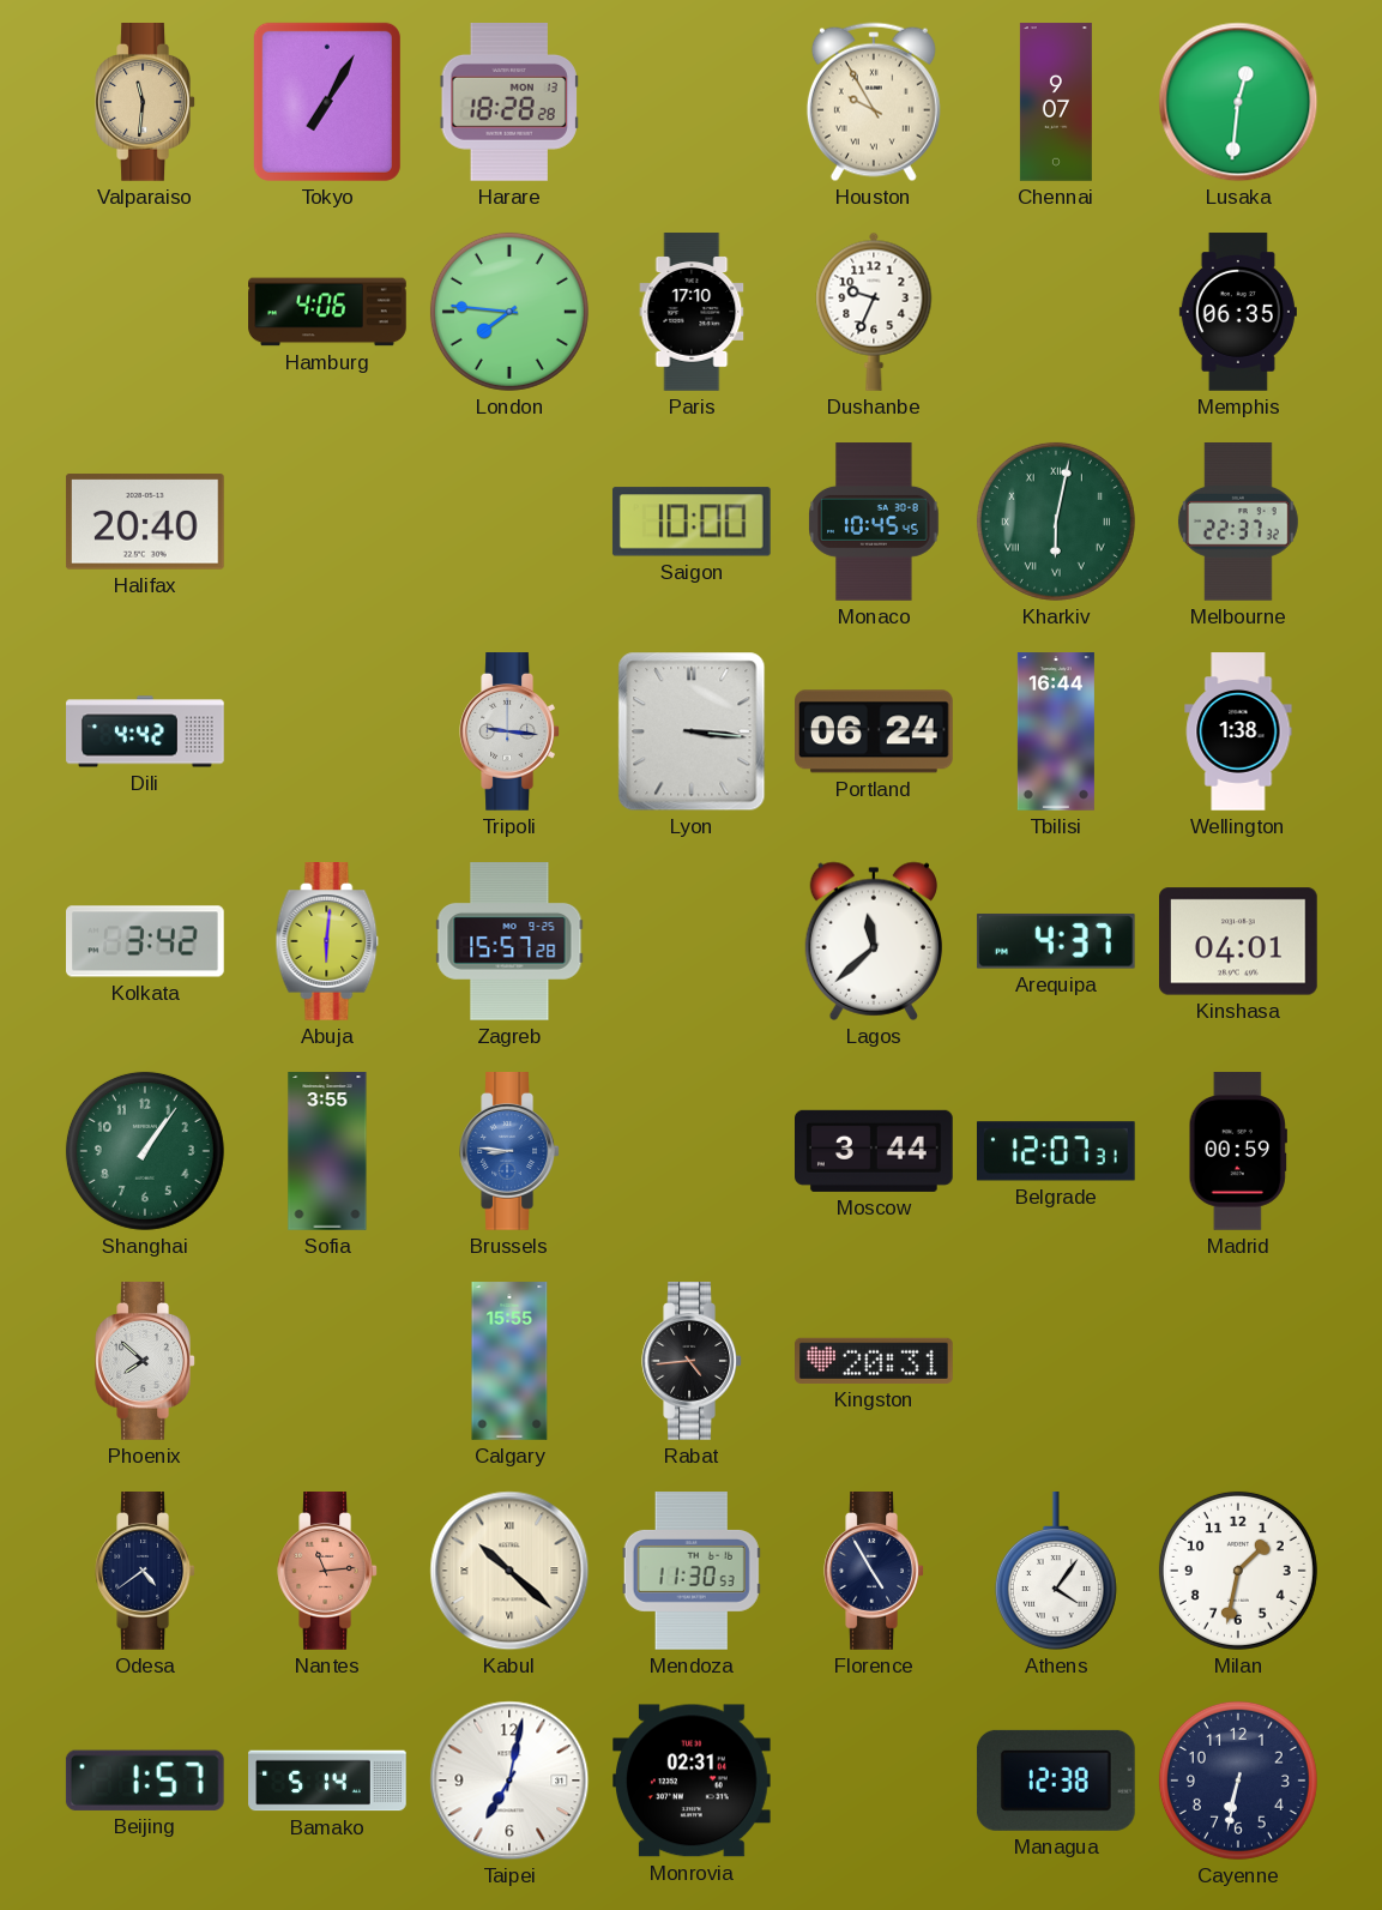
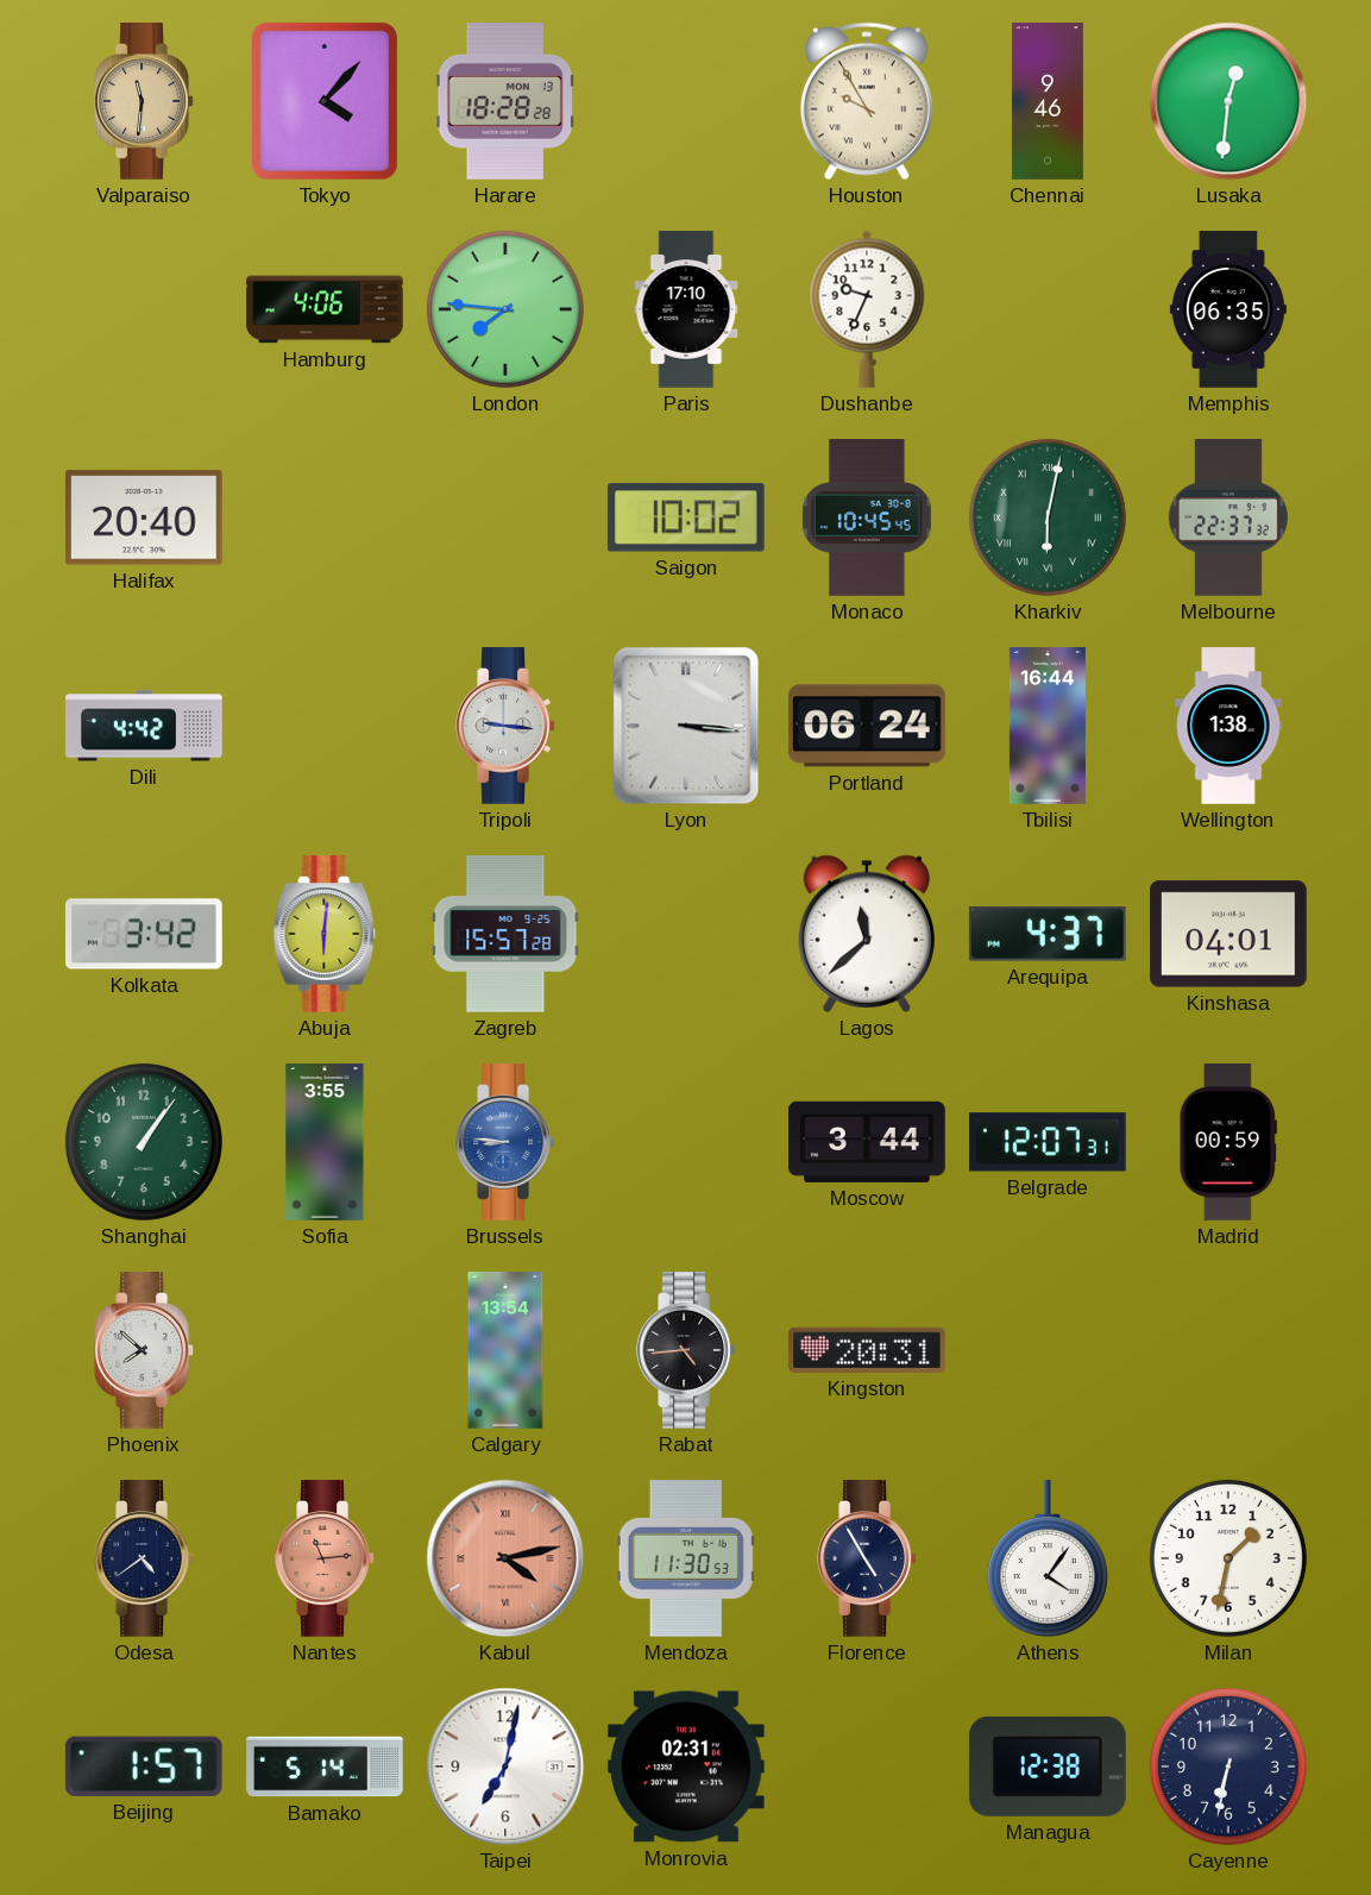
Tokyo: 7:05 -> 4:07
Chennai: 9:07 -> 9:46
Saigon: 10:00 -> 10:02
Calgary: 15:55 -> 13:54
Kabul: 10:22 -> 4:13
Kabul dial: cream -> salmon
